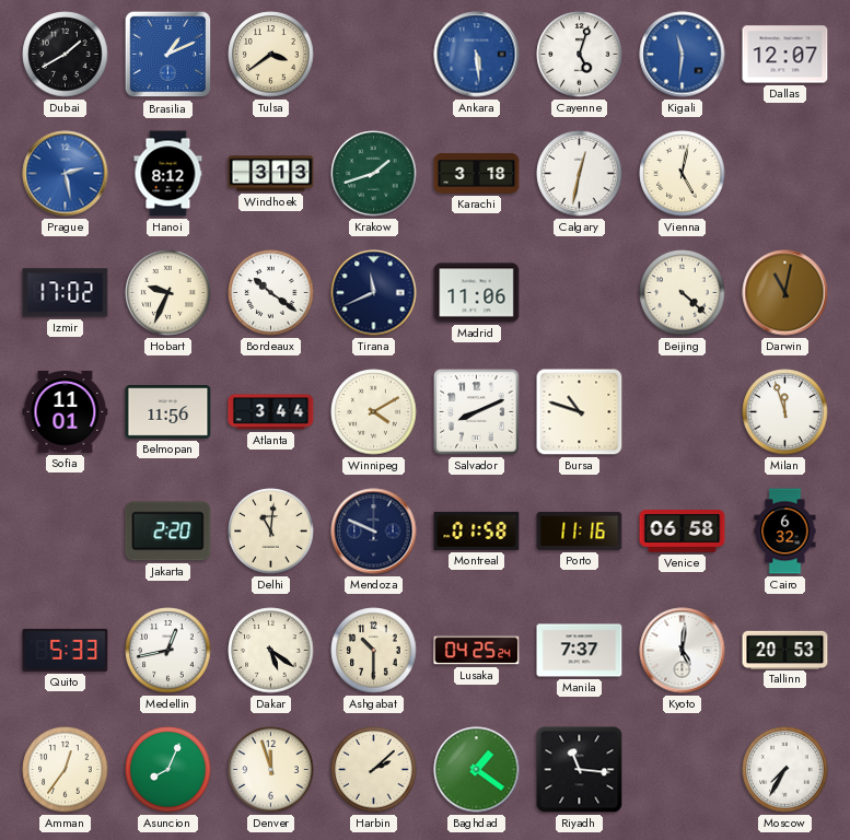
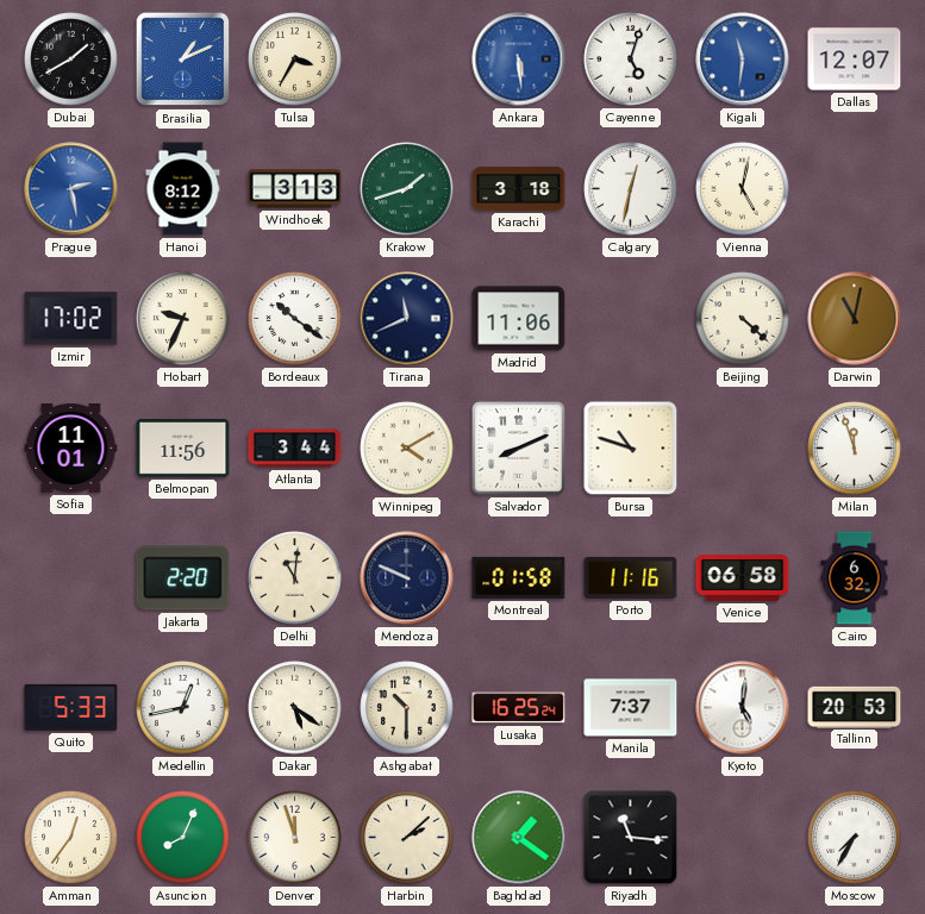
Tulsa: 3:39 -> 3:35
Lusaka: 04:25 -> 16:25
